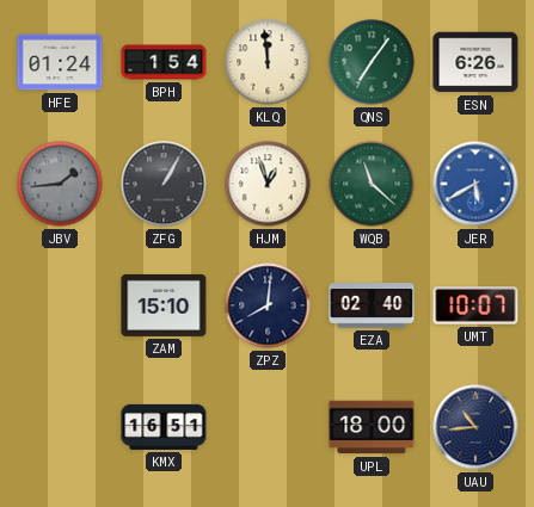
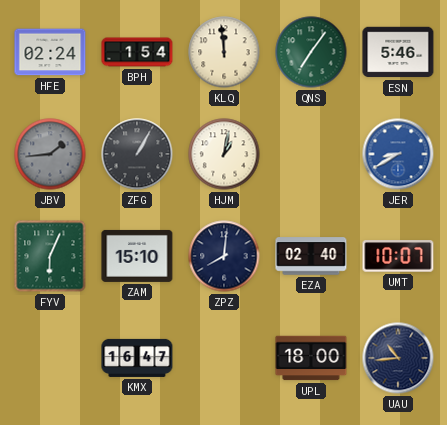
HFE: 01:24 -> 02:24
ESN: 6:26 -> 5:46
HJM: 12:57 -> 1:02
WQB: 11:22 -> none
JER: 5:40 -> 8:40
FYV: none -> 6:04
KMX: 16:51 -> 16:47
